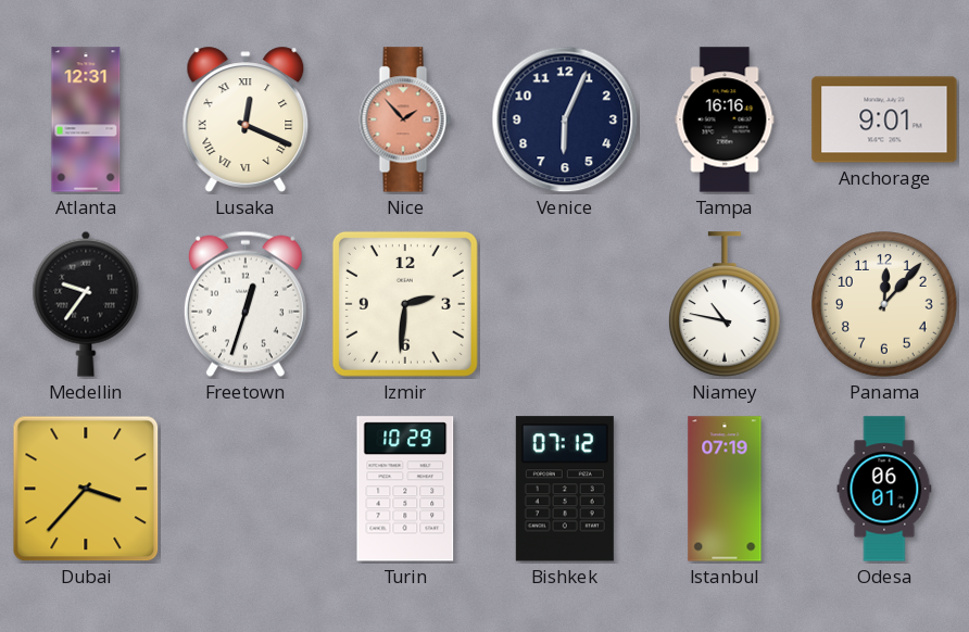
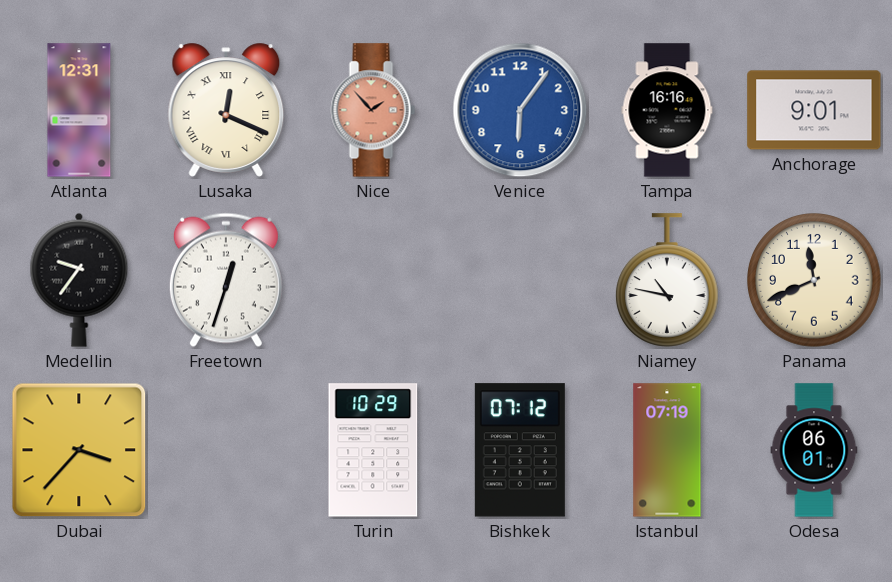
Venice: 6:04 -> 6:06
Venice dial: navy -> blue
Izmir: 2:31 -> none
Panama: 12:07 -> 11:41
